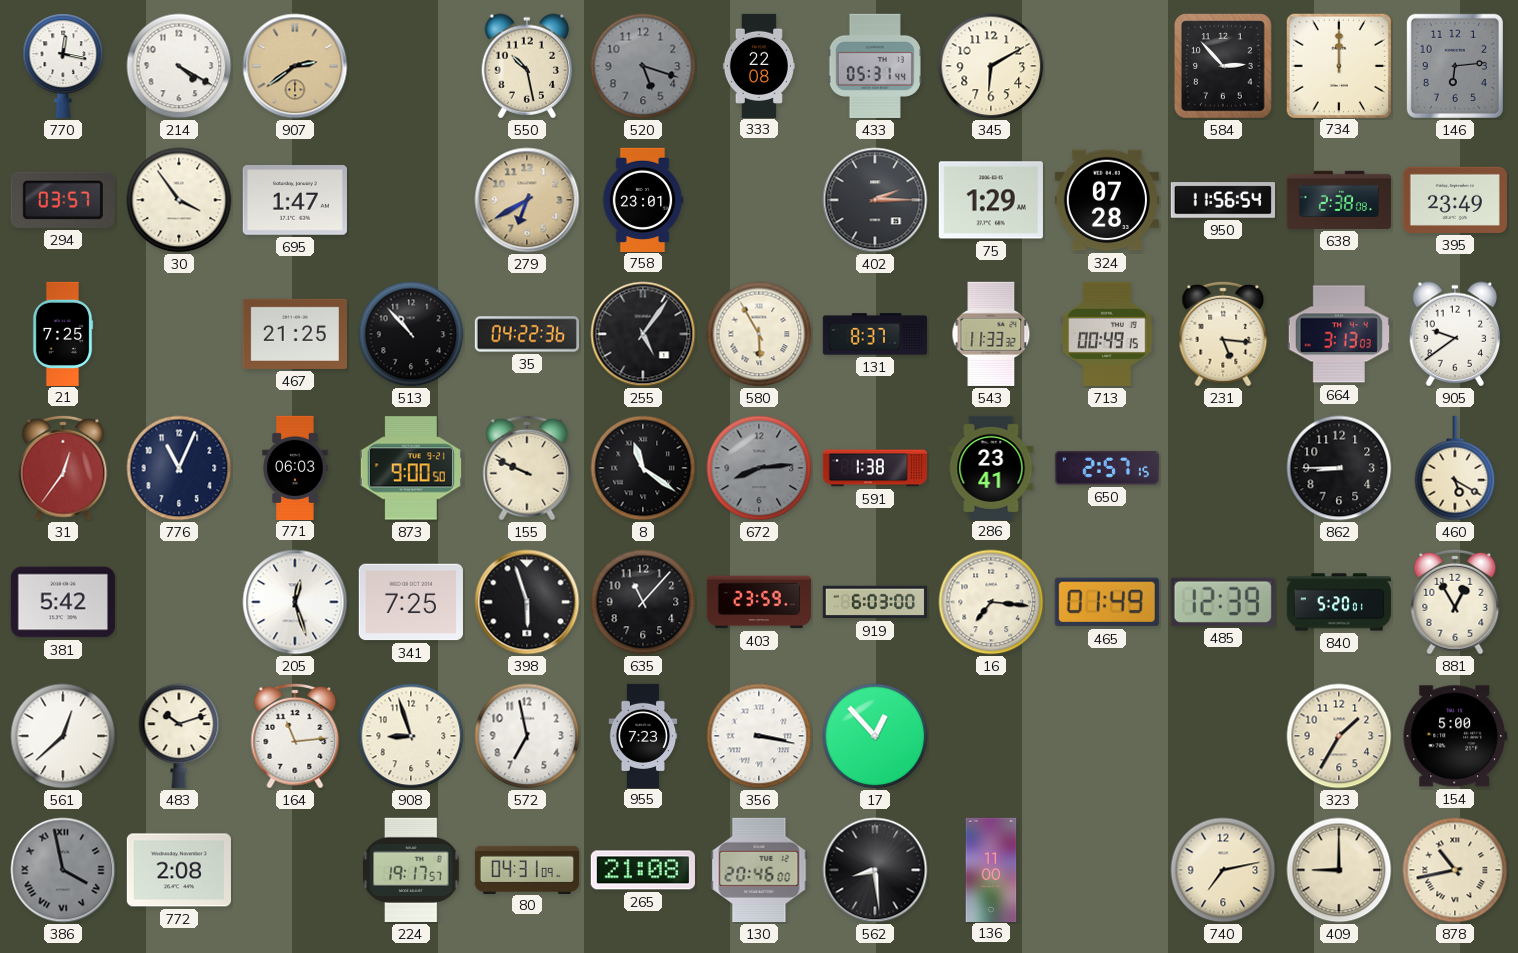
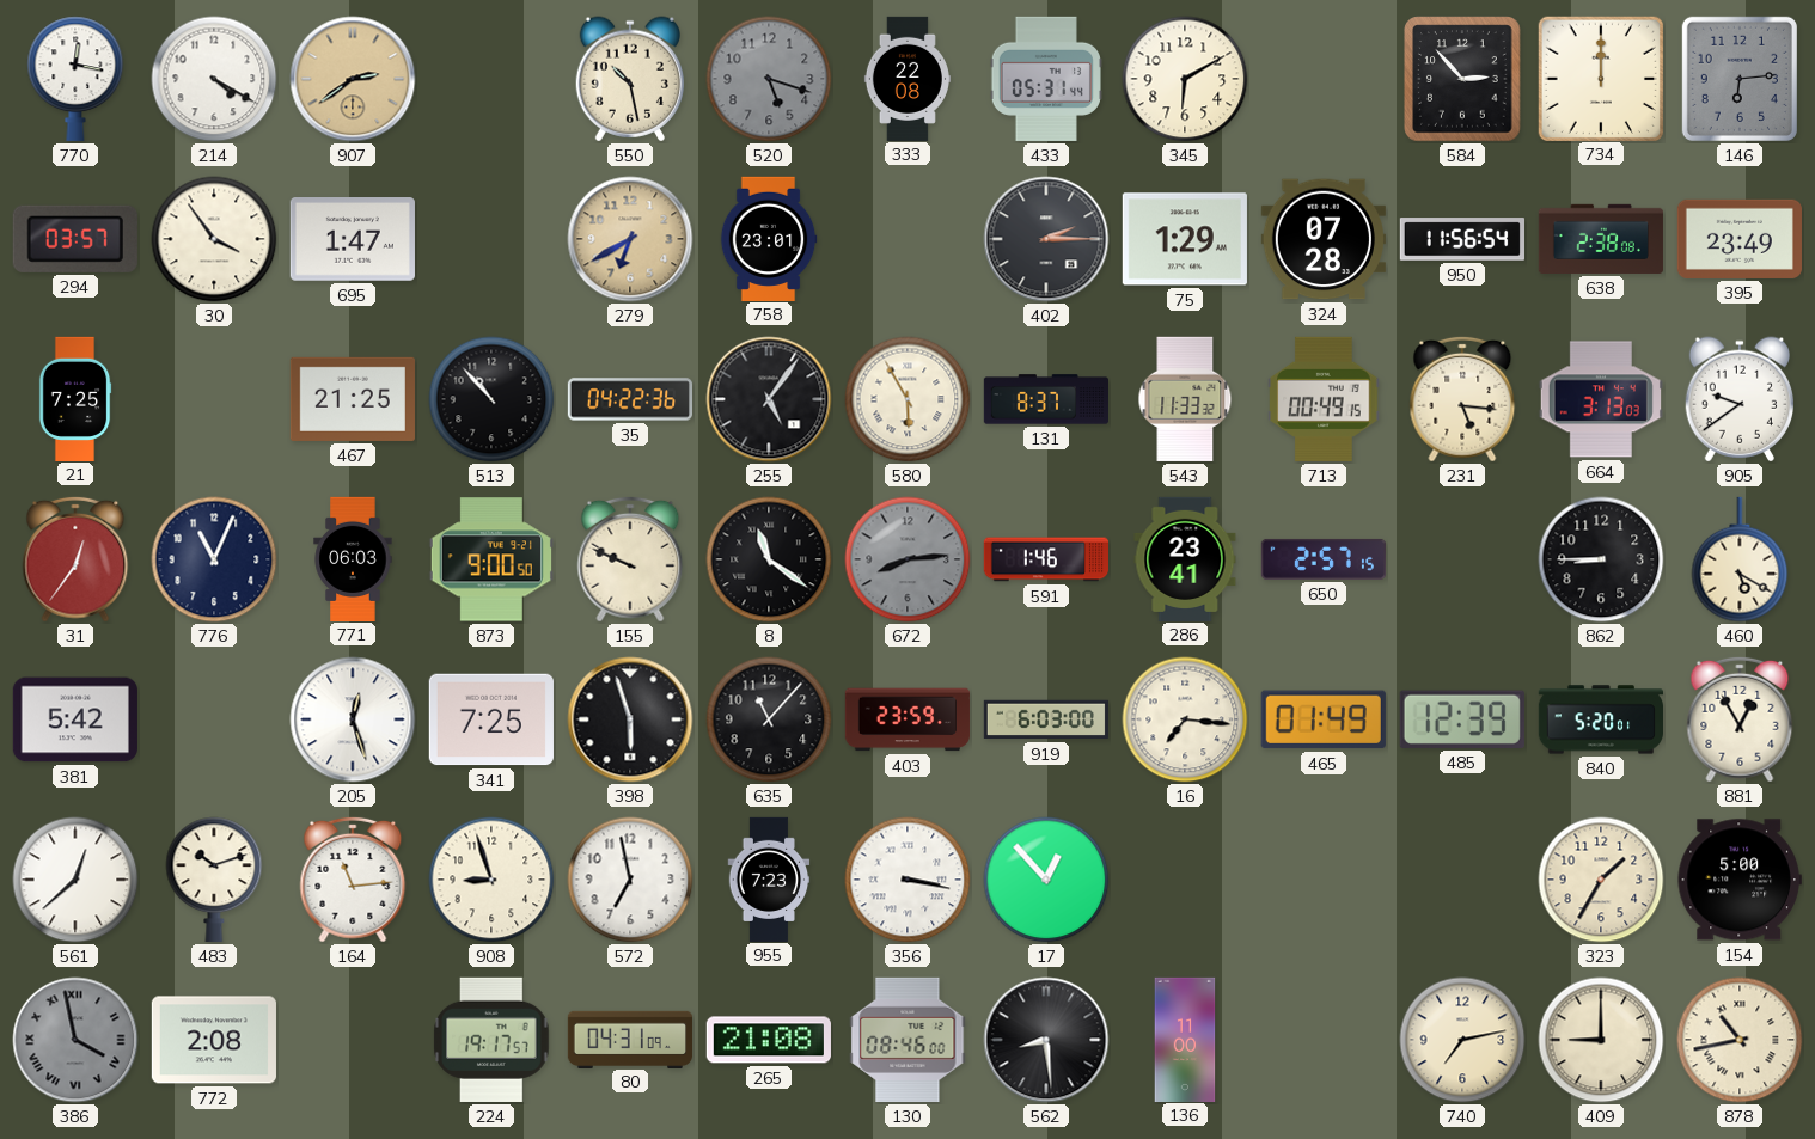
591: 1:38 -> 1:46
130: 20:46 -> 08:46
